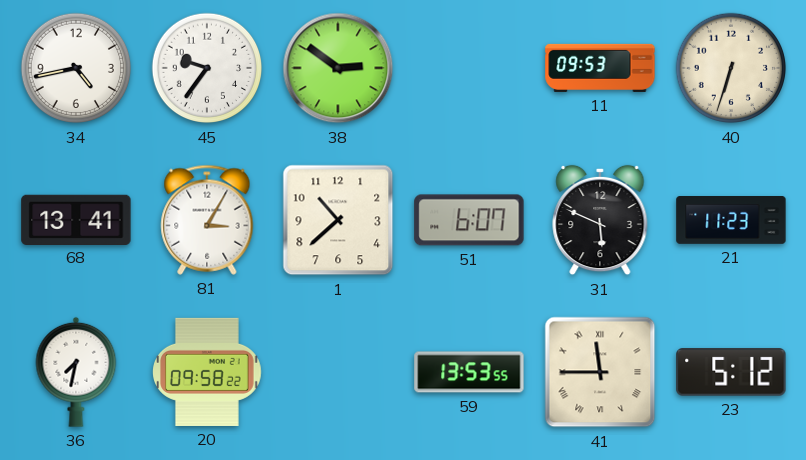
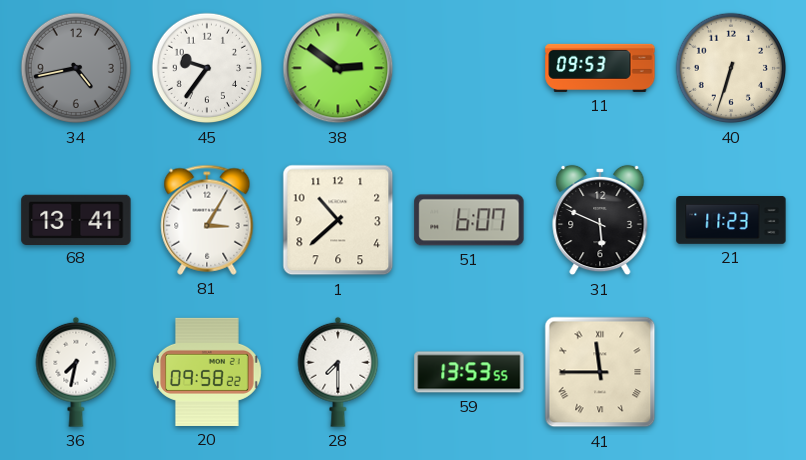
34 dial: white -> grey
28: none -> 7:30
23: 5:12 -> none
